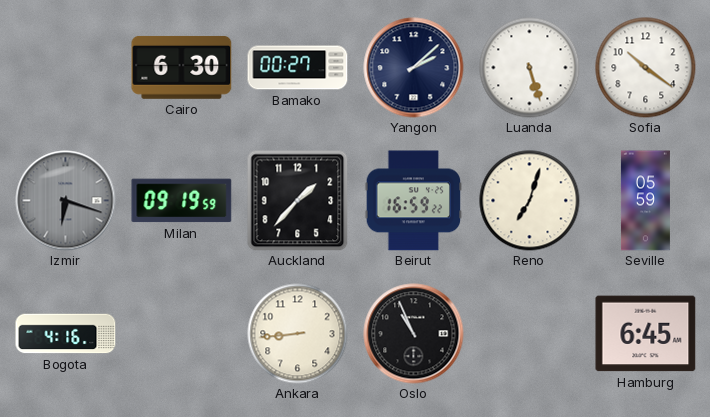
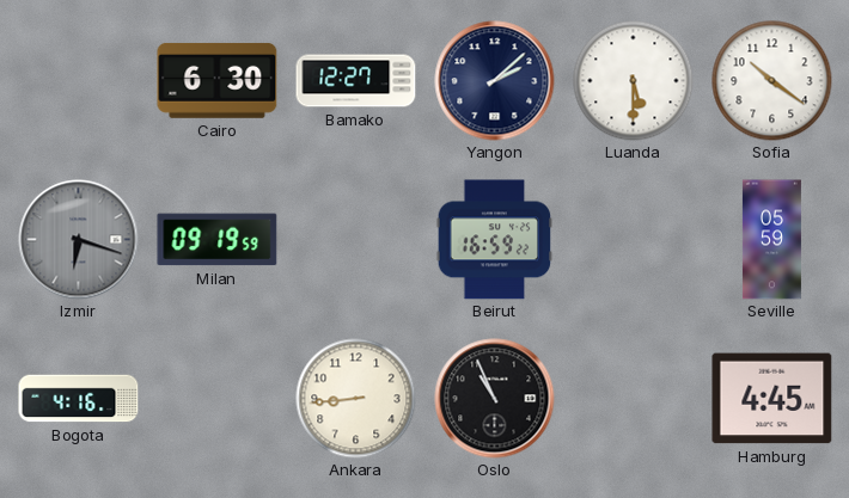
Bamako: 00:27 -> 12:27
Luanda: 5:27 -> 5:30
Auckland: 1:37 -> none
Reno: 7:03 -> none
Hamburg: 6:45 -> 4:45
